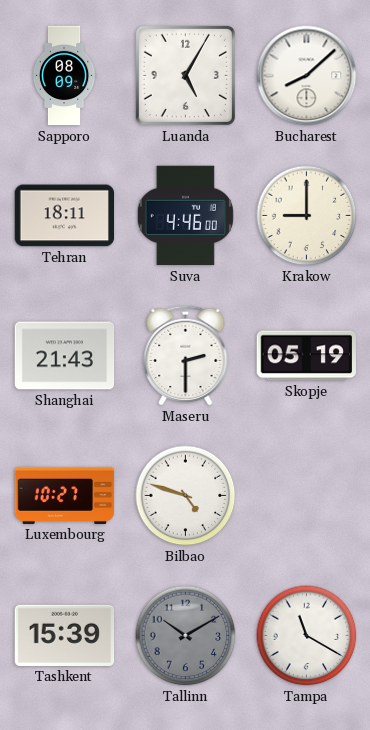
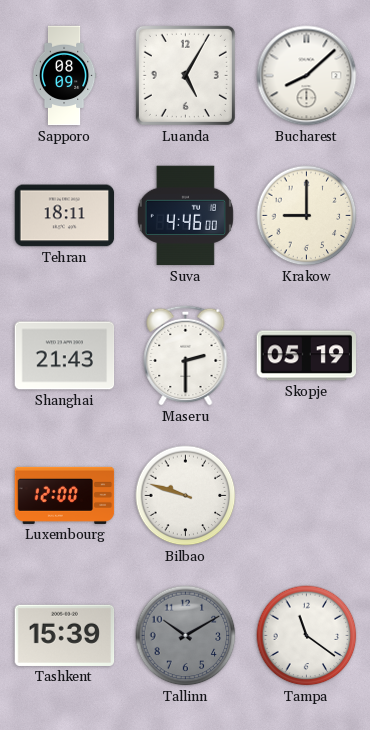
Luxembourg: 10:27 -> 12:00
Bilbao: 4:48 -> 9:48
Tampa: 11:20 -> 11:21
